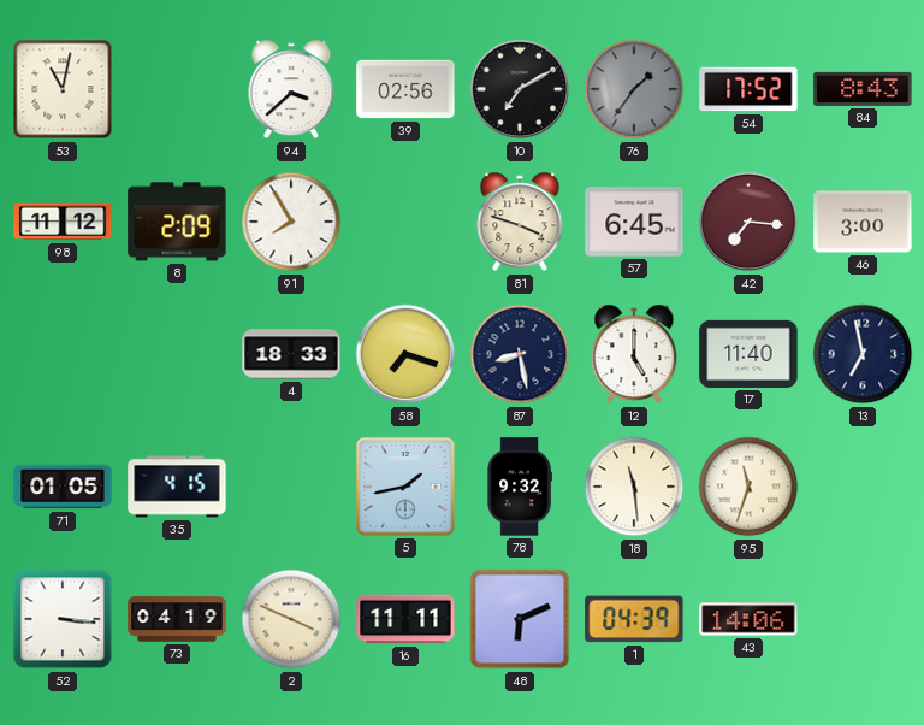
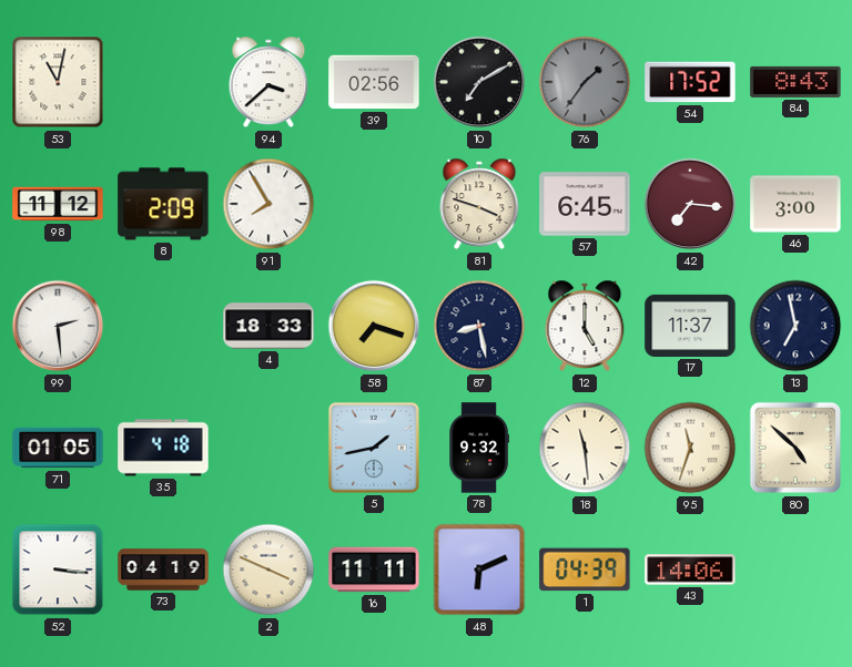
99: none -> 2:29
17: 11:40 -> 11:37
35: 4:15 -> 4:18
80: none -> 4:52
